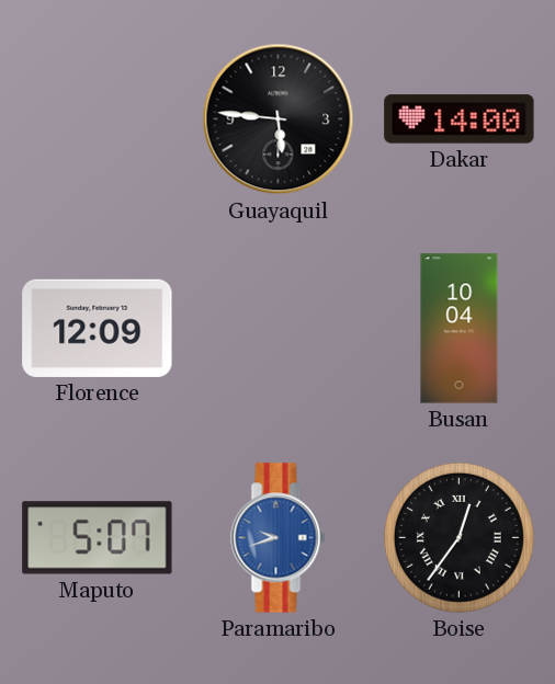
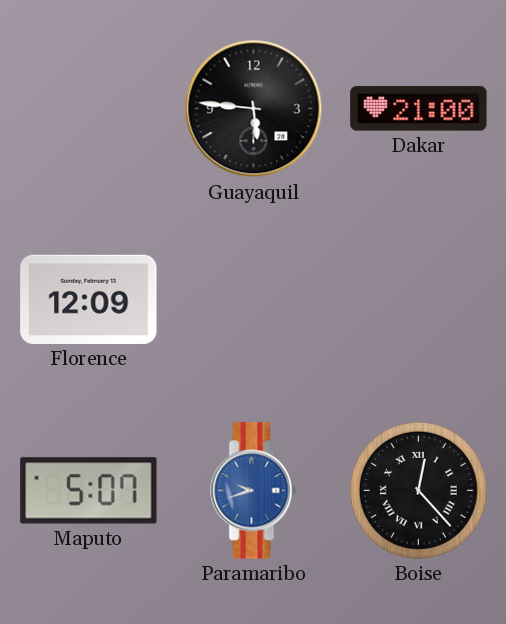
Dakar: 14:00 -> 21:00
Busan: 10:04 -> none
Boise: 12:36 -> 12:23
